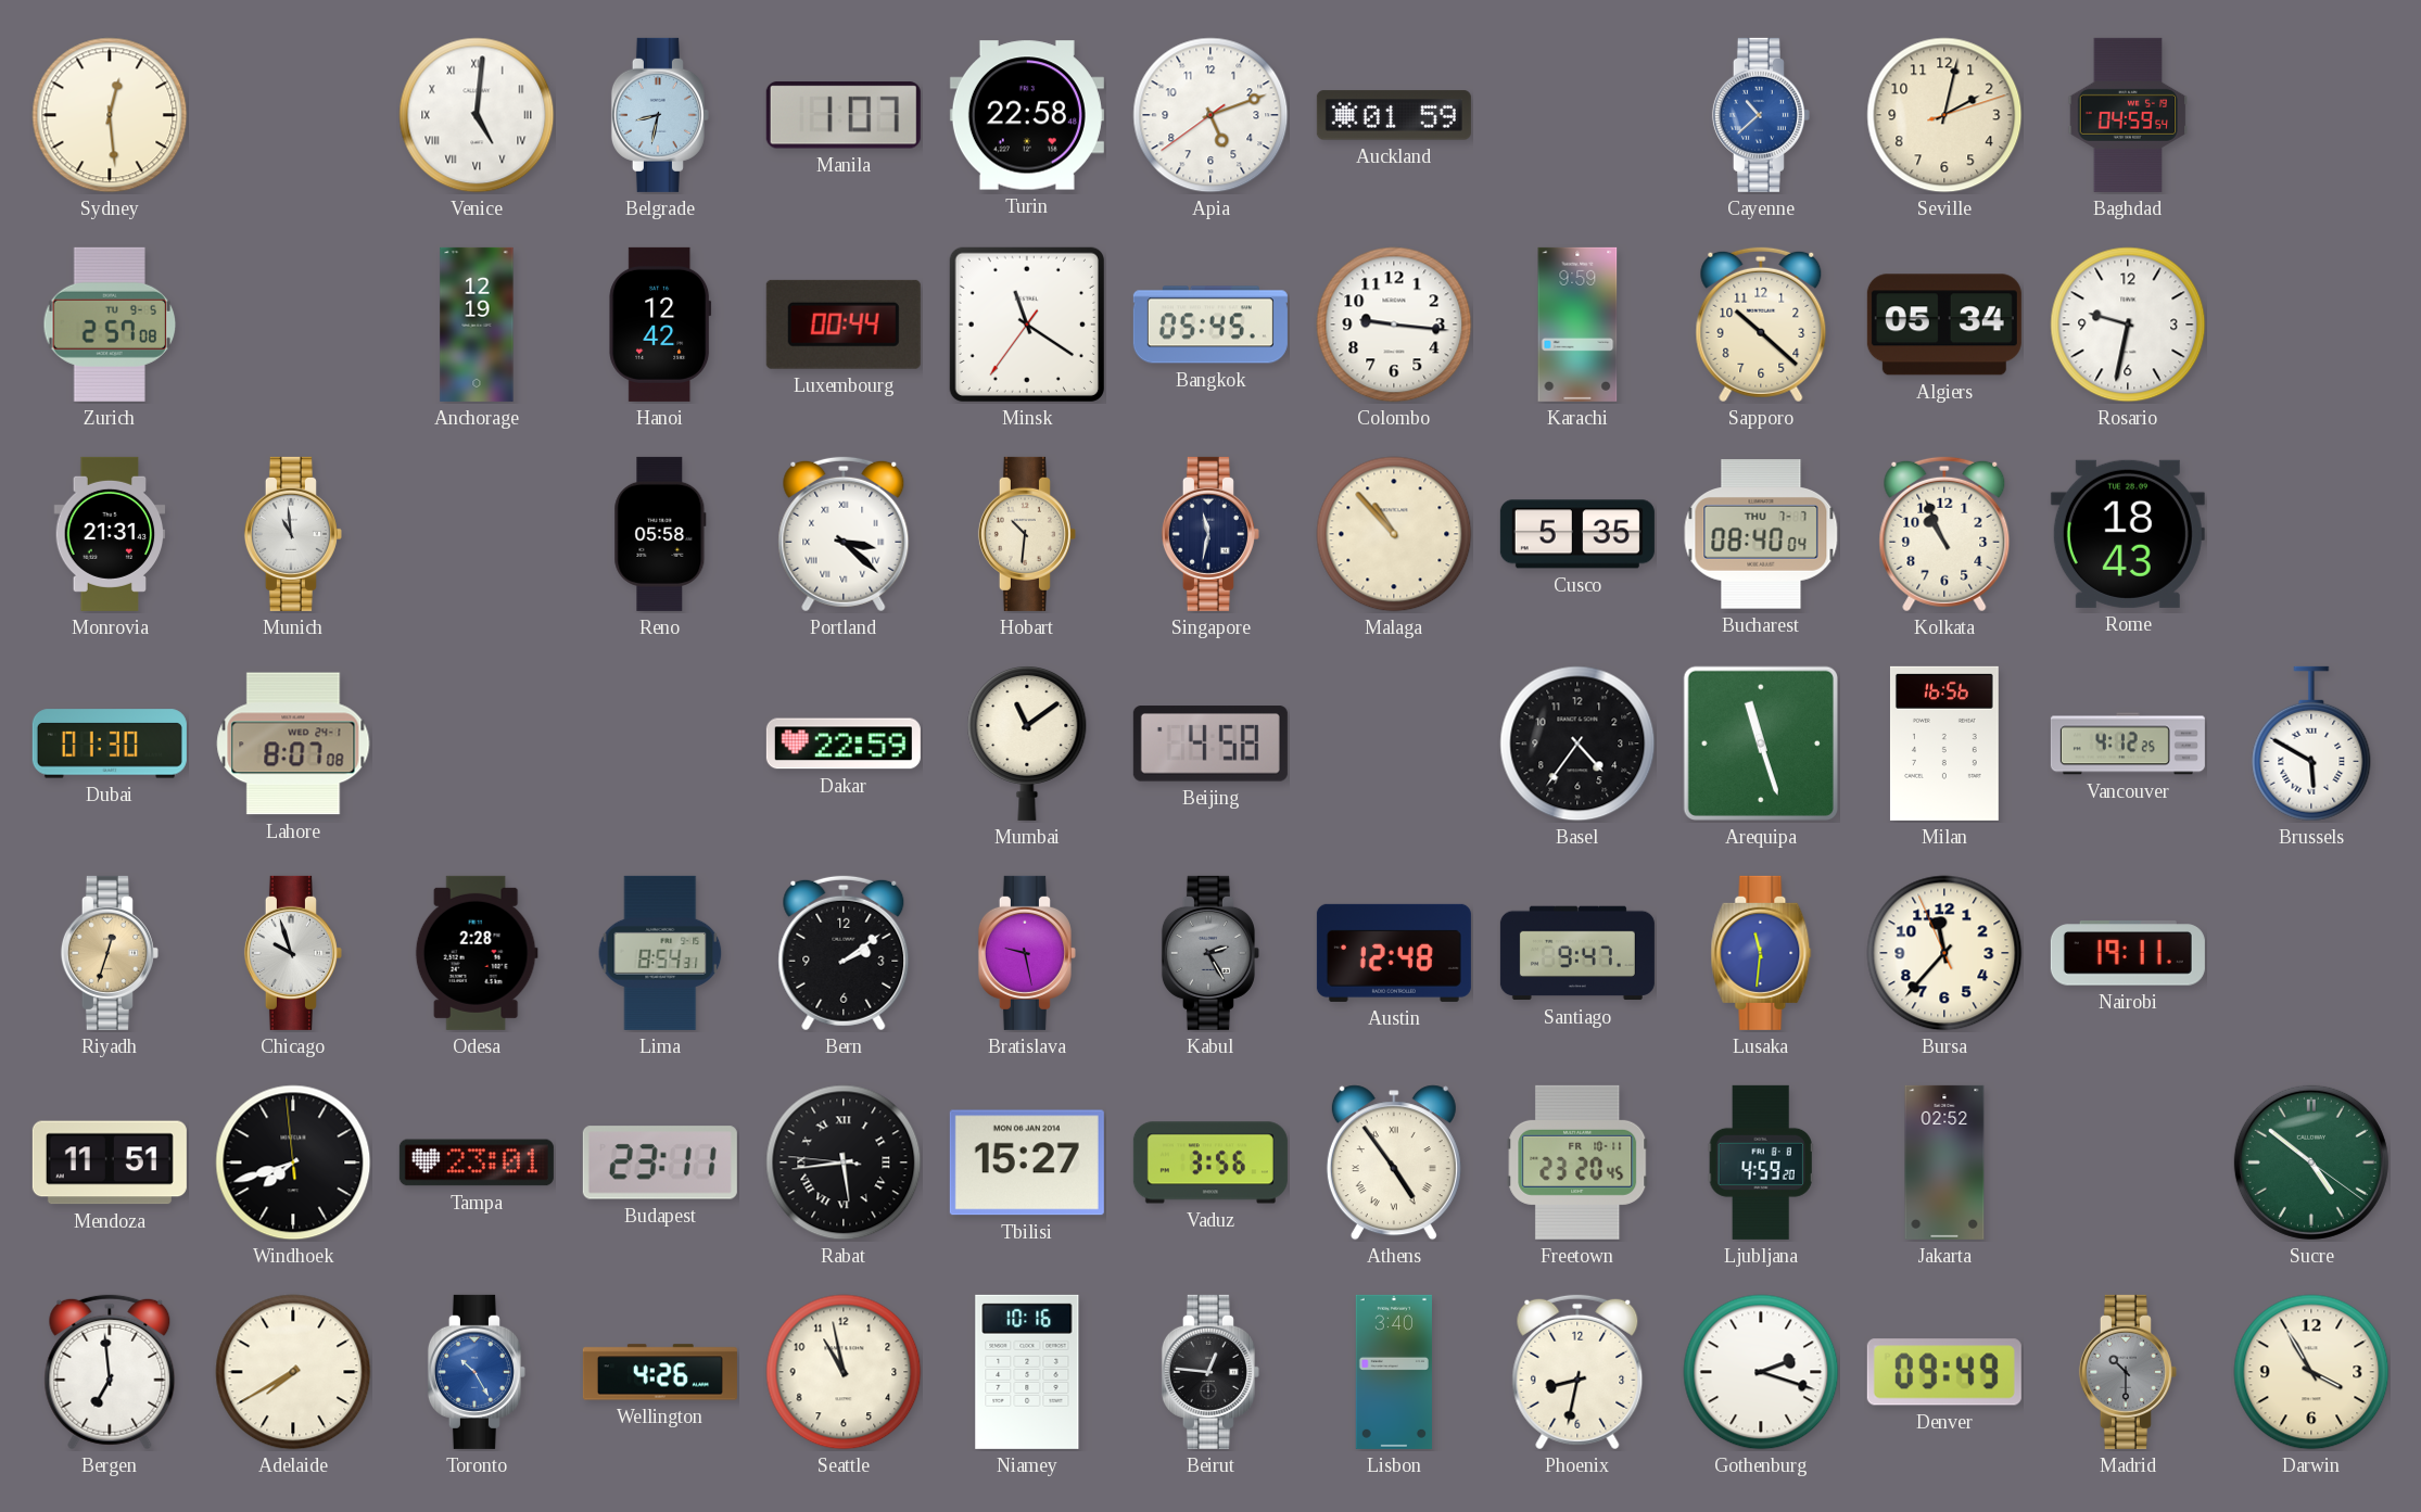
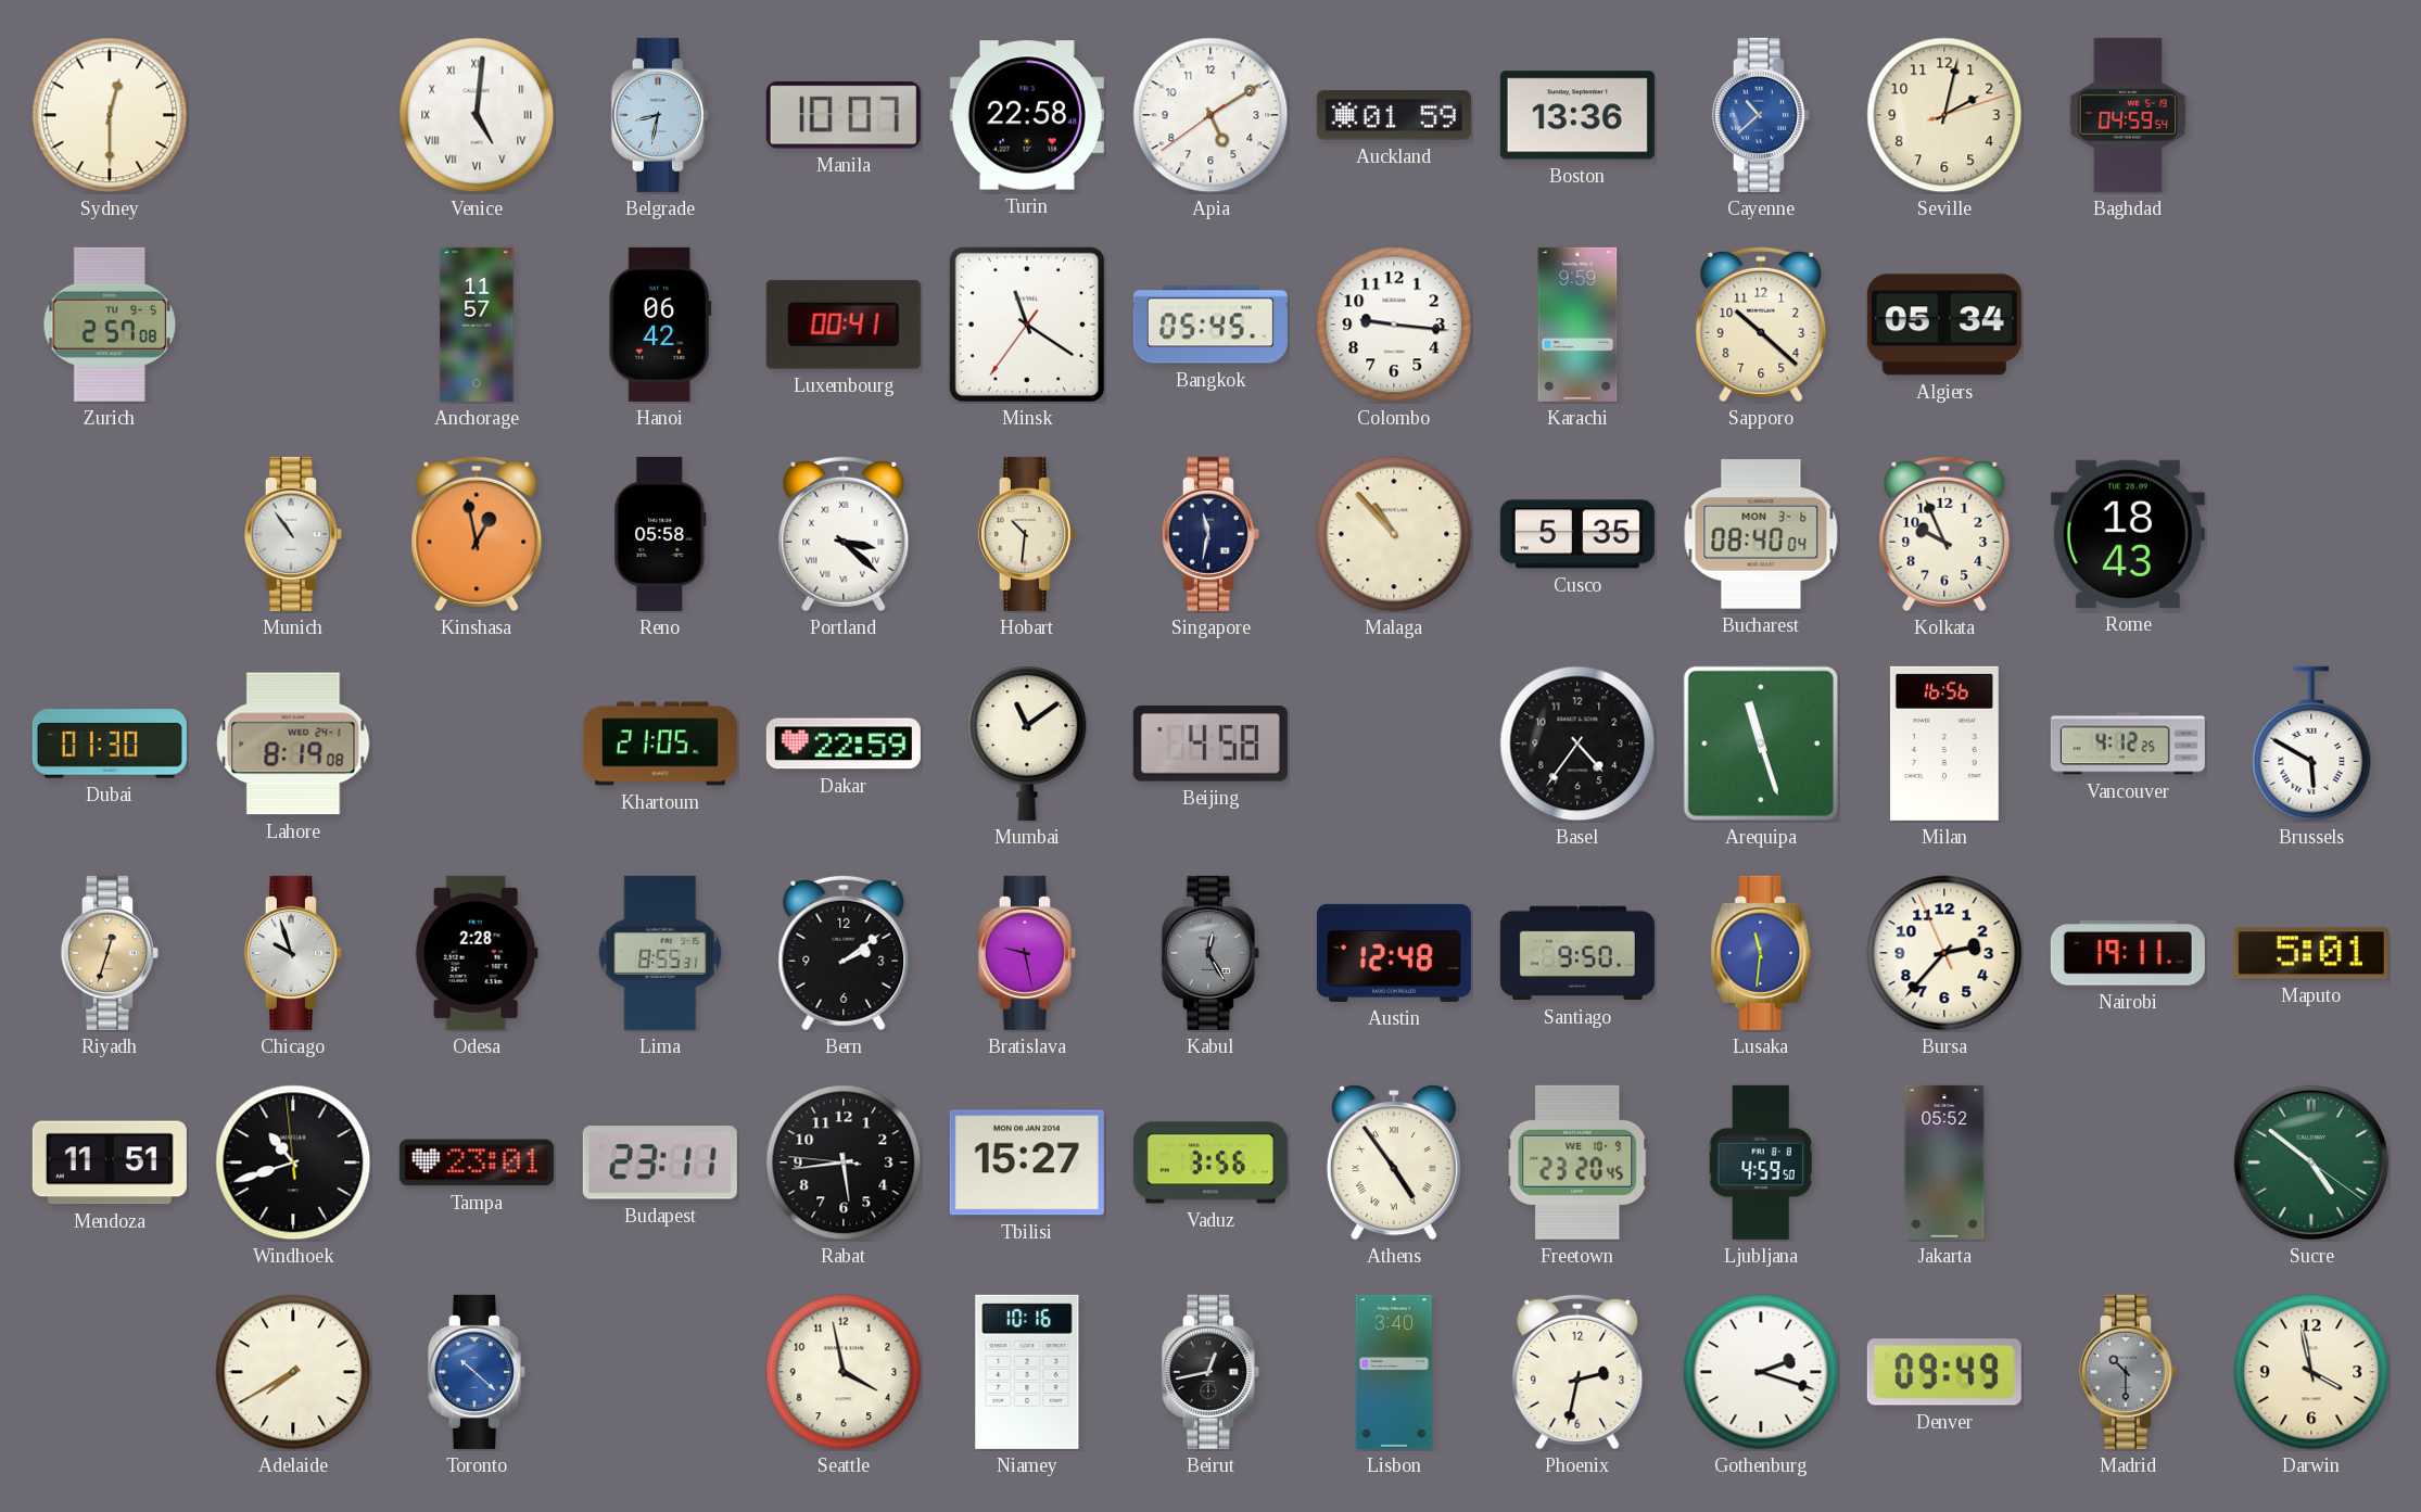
Sydney: 12:29 -> 12:30
Manila: 1:07 -> 10:07
Apia: 5:11 -> 5:09
Boston: none -> 13:36
Anchorage: 12:19 -> 11:57
Hanoi: 12:42 -> 06:42
Luxembourg: 00:44 -> 00:41
Rosario: 9:32 -> none
Monrovia: 21:31 -> none
Munich: 10:59 -> 10:54
Kinshasa: none -> 12:58
Bucharest date: THU 7-7 -> MON 3-6
Kolkata: 10:56 -> 9:56
Lahore: 8:07 -> 8:19
Khartoum: none -> 21:05
Lima: 8:54 -> 8:55
Kabul: 2:25 -> 12:25
Santiago: 9:47 -> 9:50
Bursa: 11:36 -> 2:36
Maputo: none -> 5:01
Windhoek: 7:41 -> 10:41
Rabat numerals: Roman -> Arabic
Freetown date: FR 10-11 -> WE 10-9
Ljubljana: 4:59:20 -> 4:59:50
Jakarta: 02:52 -> 05:52
Bergen: 6:59 -> none
Toronto: 10:25 -> 10:22
Wellington: 4:26 -> none
Seattle: 10:58 -> 3:58
Beirut: 12:46 -> 12:43
Phoenix: 8:32 -> 2:32
Darwin: 3:55 -> 3:58
